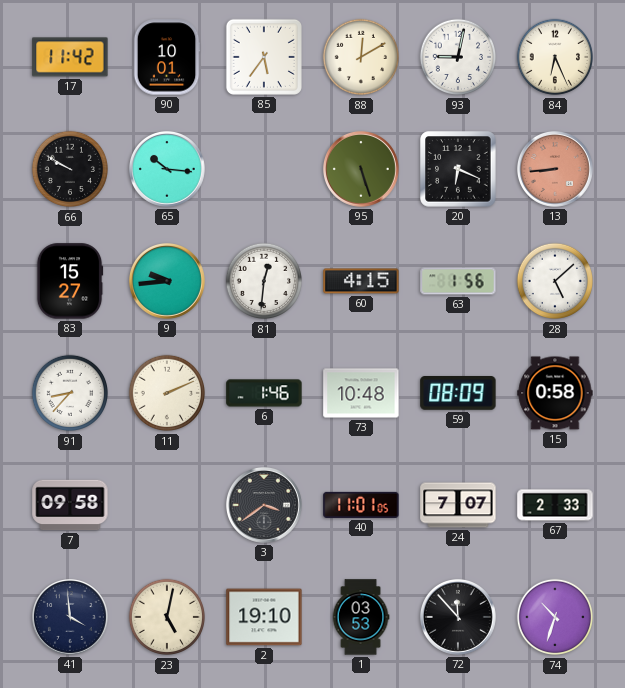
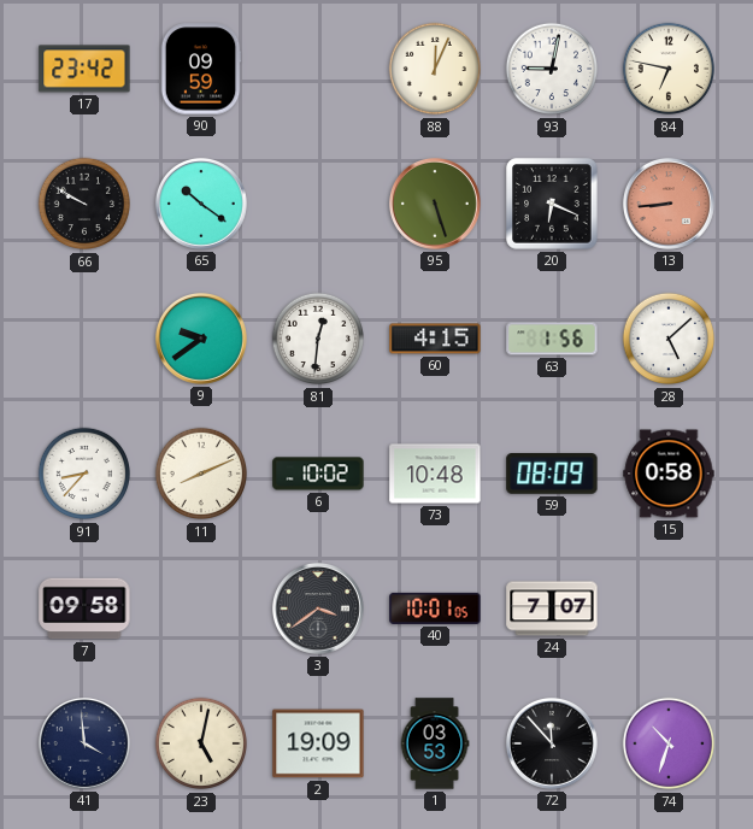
17: 11:42 -> 23:42
90: 10:01 -> 09:59
85: 5:36 -> none
88: 12:10 -> 12:04
84: 6:26 -> 6:47
65: 10:16 -> 10:21
83: 15:27 -> none
9: 9:44 -> 9:39
11: 2:11 -> 8:11
6: 1:46 -> 10:02
40: 11:01 -> 10:01
67: 2:33 -> none
2: 19:10 -> 19:09
